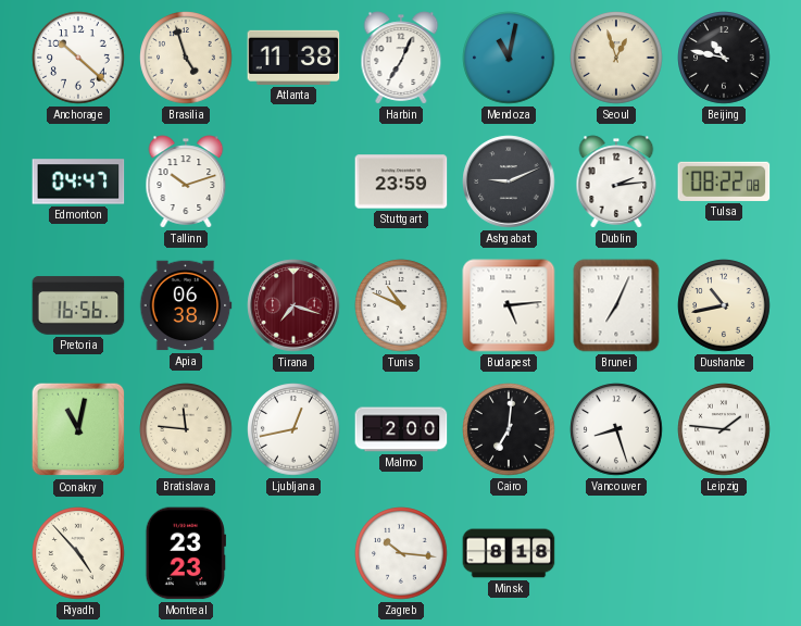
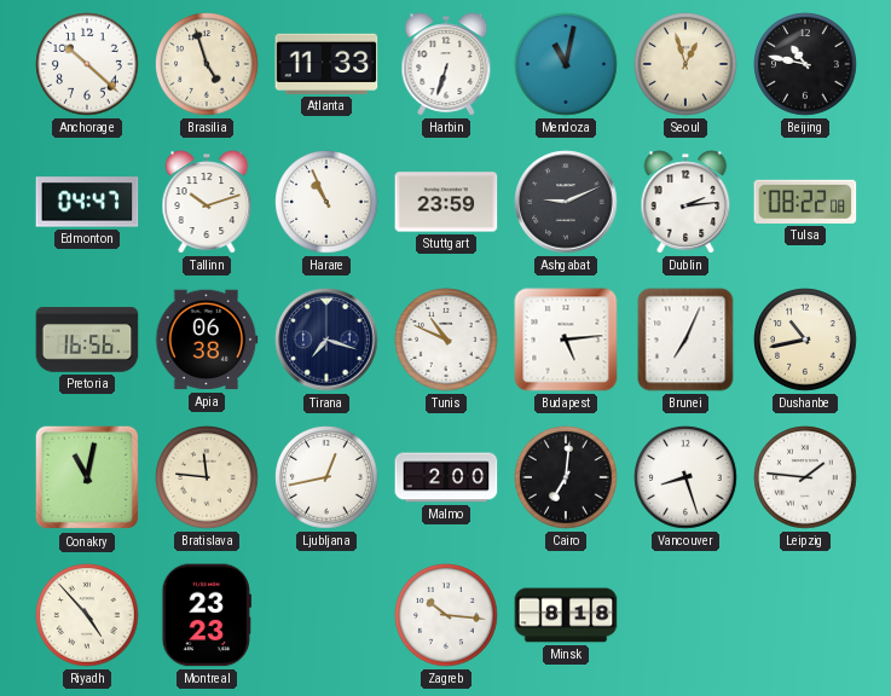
Atlanta: 11:38 -> 11:33
Harbin: 7:04 -> 6:33
Harare: none -> 10:56
Tirana dial: burgundy -> navy
